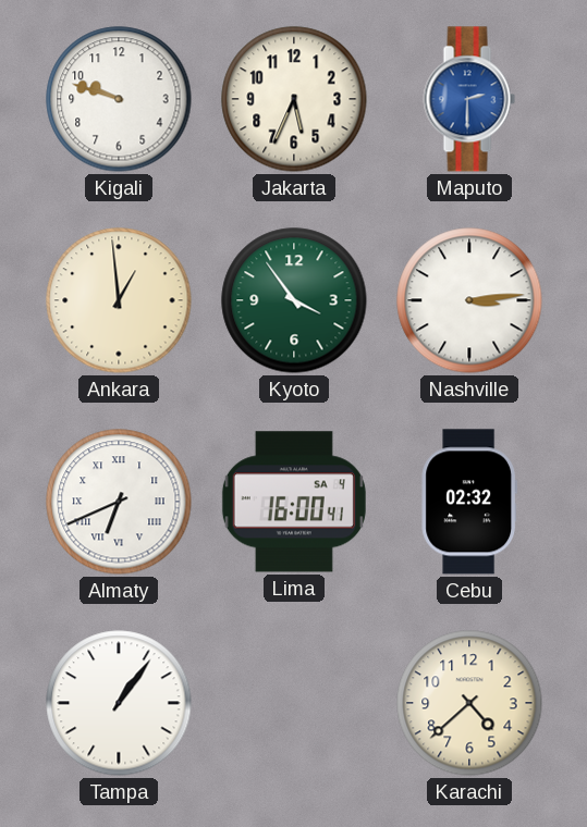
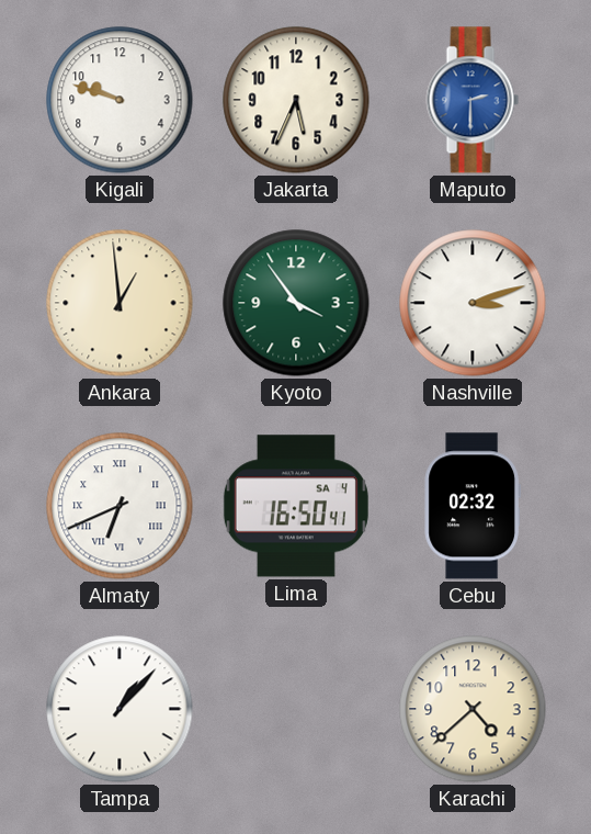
Nashville: 3:14 -> 3:12
Lima: 16:00 -> 16:50
Tampa: 1:06 -> 1:07
